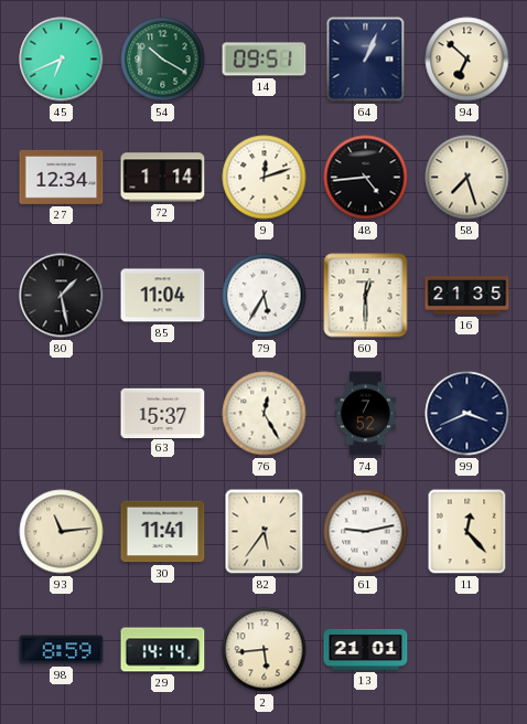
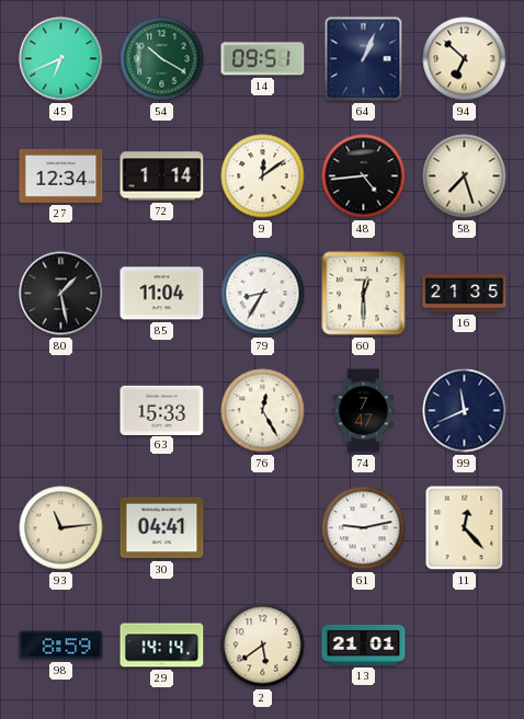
9: 12:12 -> 12:09
79: 5:35 -> 8:35
63: 15:37 -> 15:33
74: 7:52 -> 7:47
99: 3:41 -> 11:41
30: 11:41 -> 04:41
82: 5:36 -> none
2: 5:44 -> 5:39
